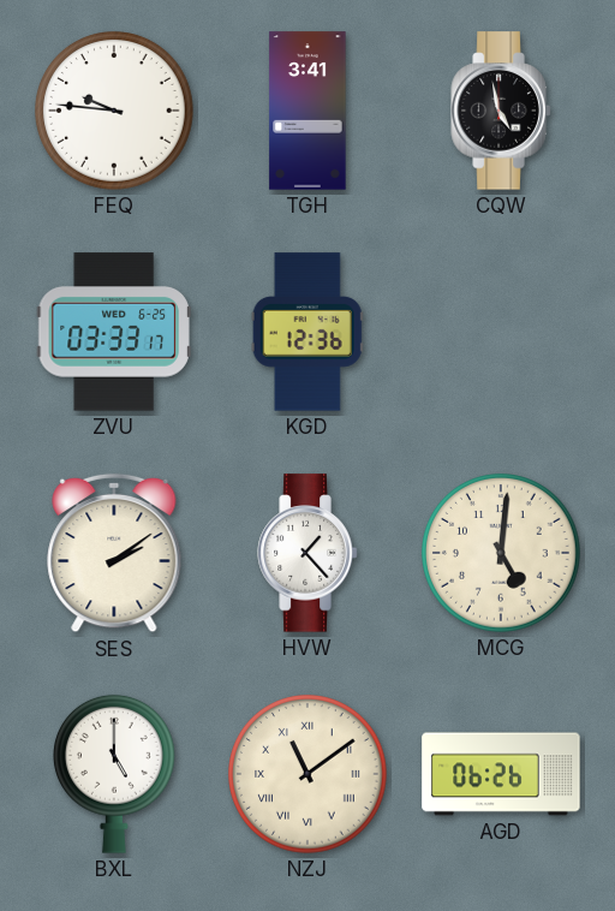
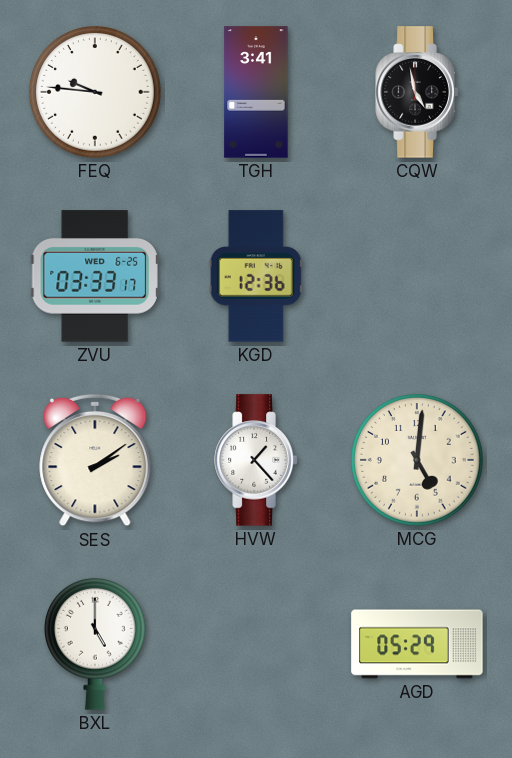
NZJ: 11:09 -> none
AGD: 06:26 -> 05:29
